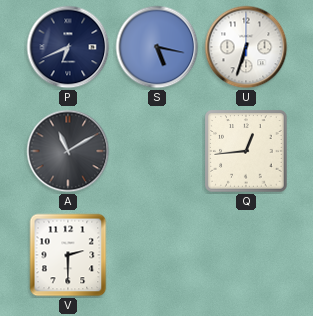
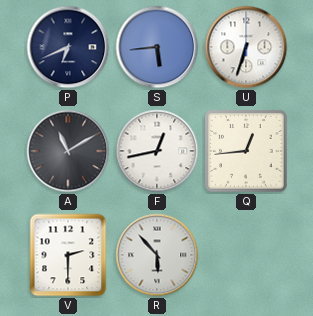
S: 5:17 -> 5:44
F: none -> 12:43
R: none -> 5:53
